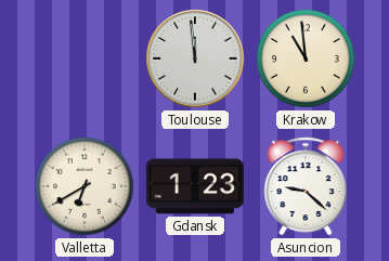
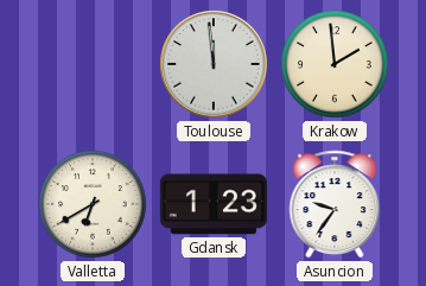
Krakow: 10:59 -> 1:59
Asuncion: 9:22 -> 9:36
